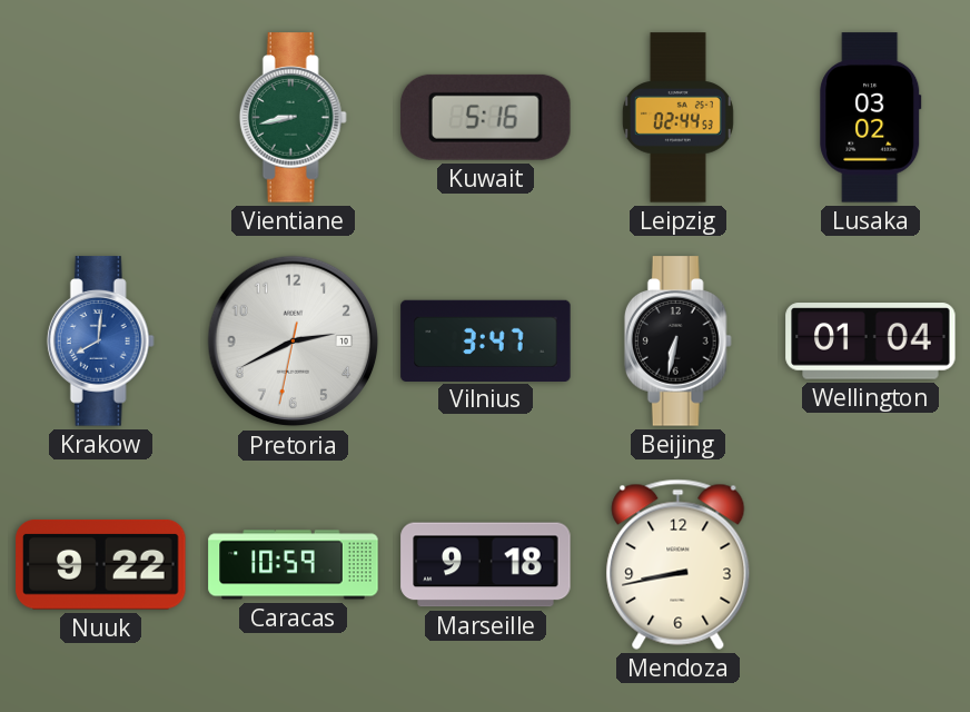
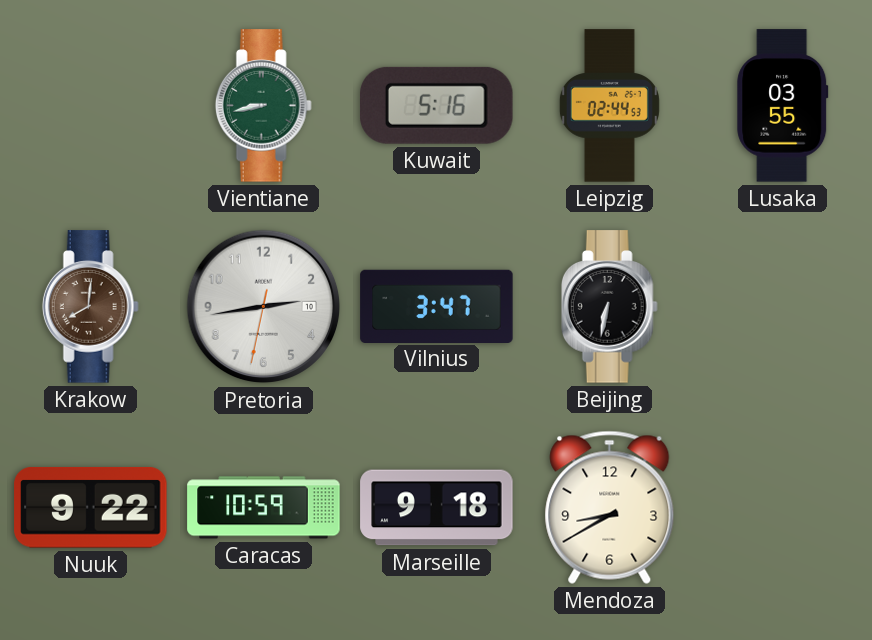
Lusaka: 03:02 -> 03:55
Krakow dial: blue -> brown
Pretoria: 2:40 -> 2:43
Wellington: 01:04 -> none
Mendoza: 8:43 -> 8:40
